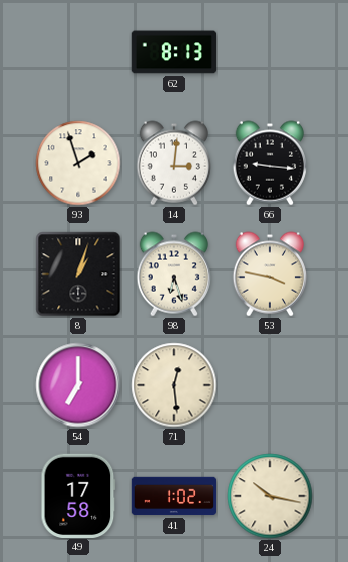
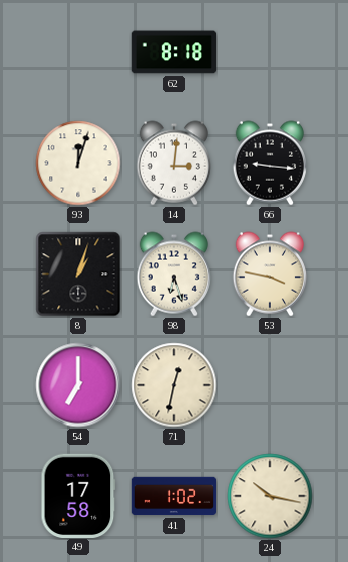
62: 8:13 -> 8:18
93: 1:57 -> 12:03
71: 12:29 -> 12:32
